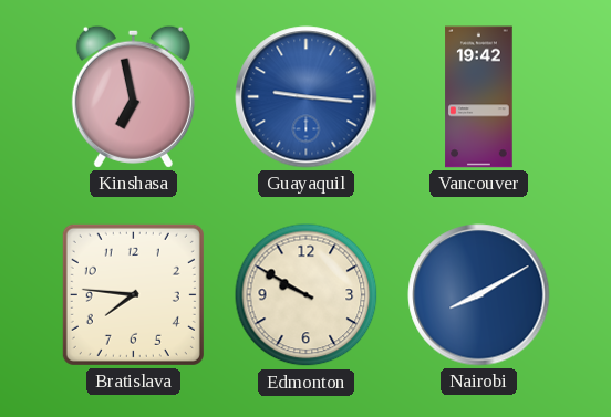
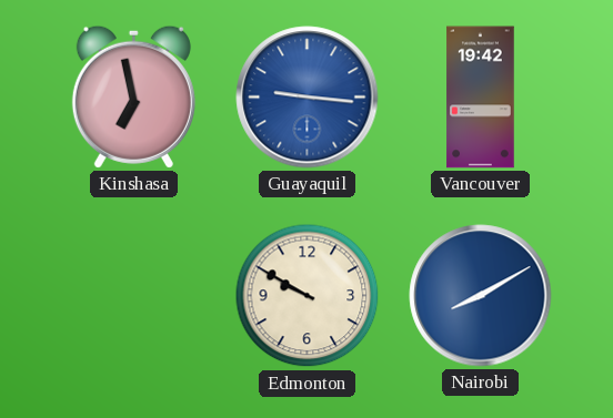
Bratislava: 7:46 -> none
